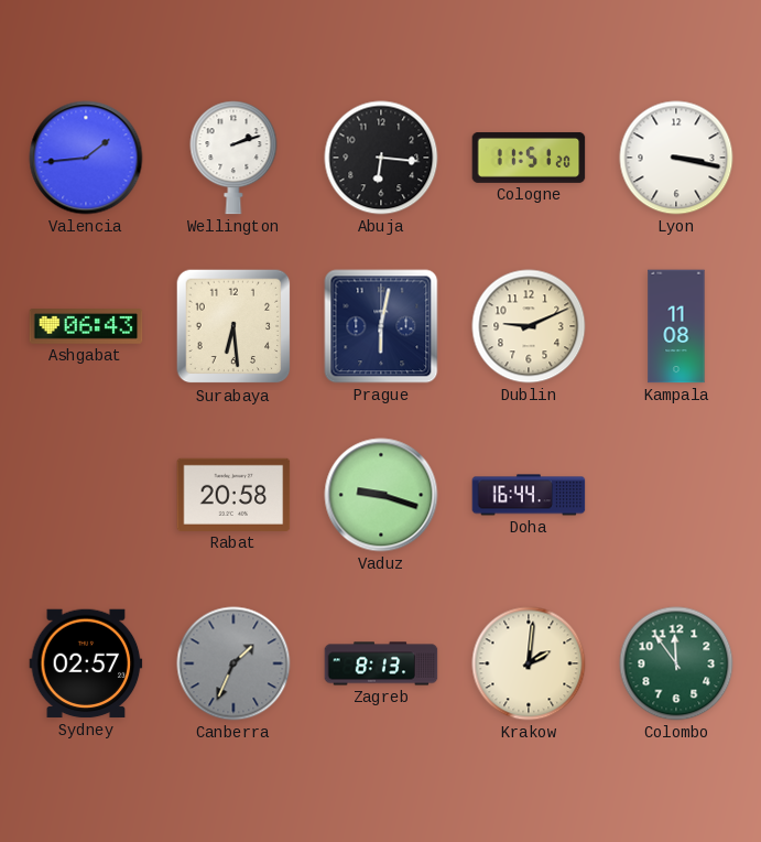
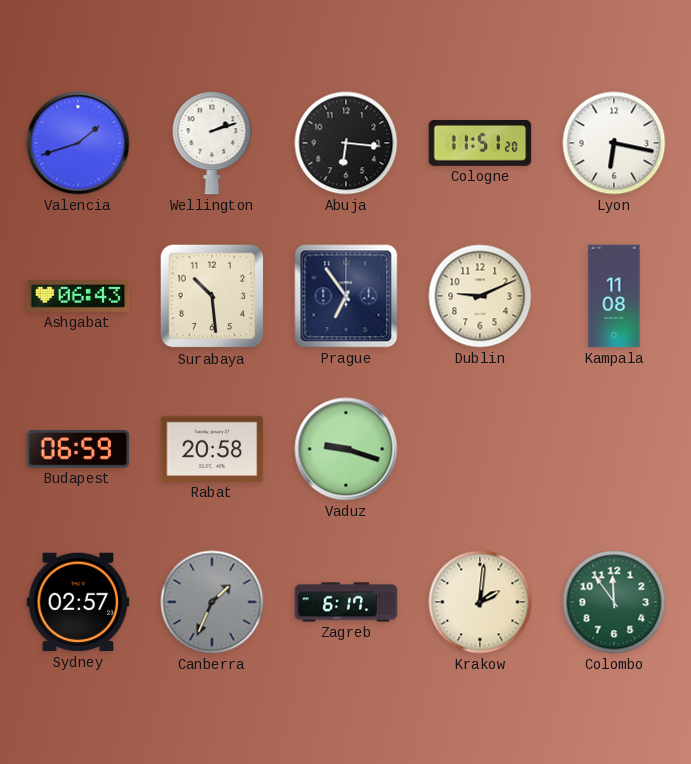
Valencia: 1:44 -> 1:42
Lyon: 3:17 -> 6:17
Surabaya: 6:29 -> 10:29
Prague: 6:02 -> 6:54
Budapest: none -> 06:59
Doha: 16:44 -> none
Zagreb: 8:13 -> 6:17
